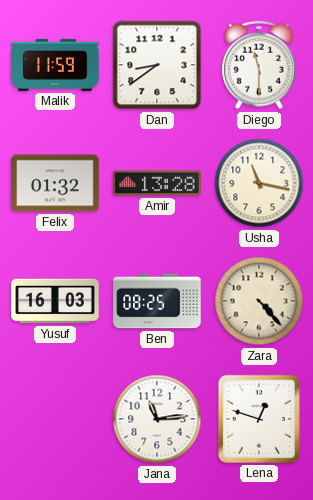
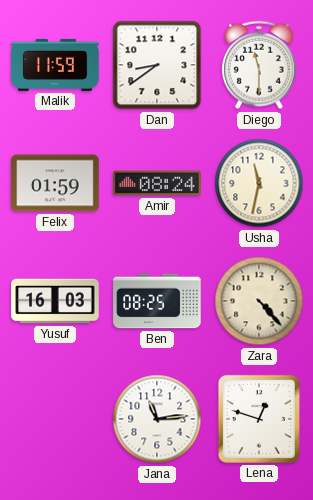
Felix: 01:32 -> 01:59
Amir: 13:28 -> 08:24
Usha: 11:17 -> 11:32
